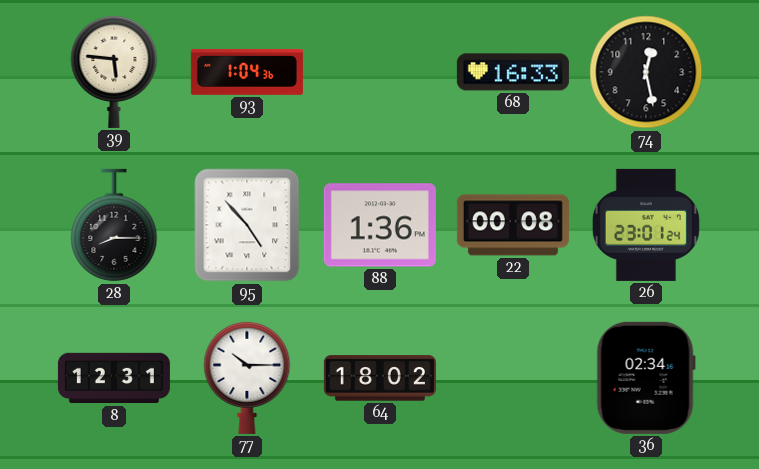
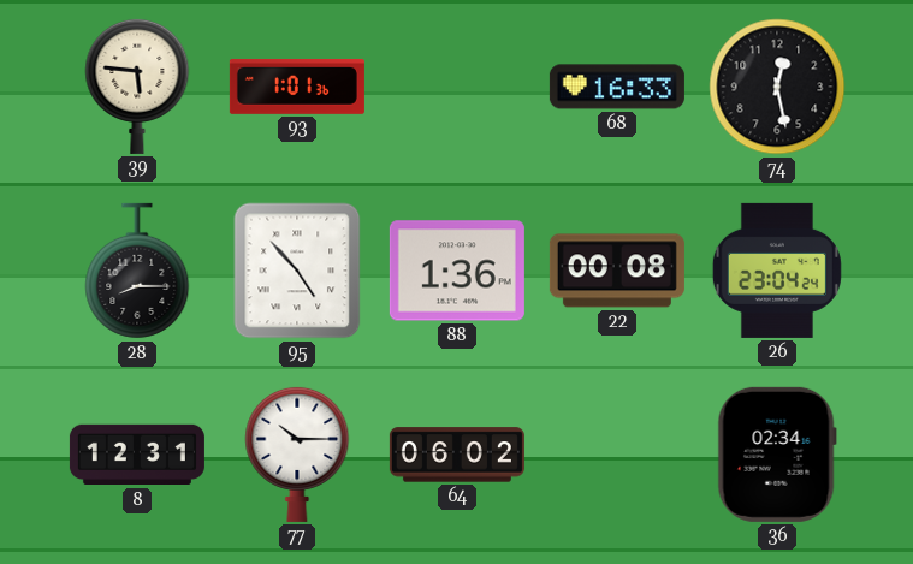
93: 1:04 -> 1:01
26: 23:01 -> 23:04
64: 18:02 -> 06:02
